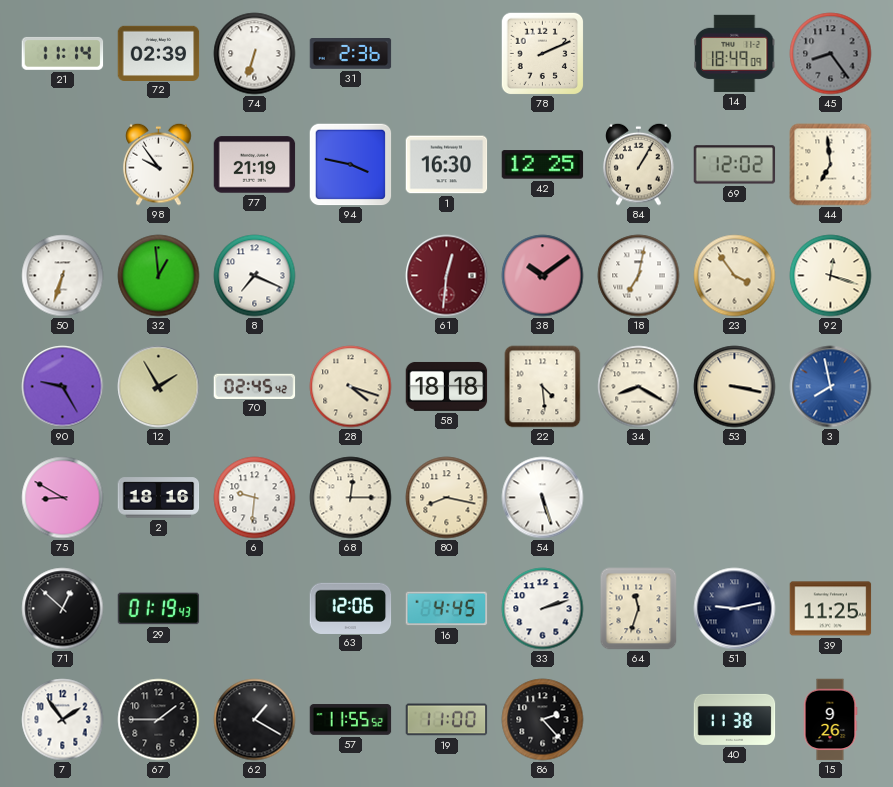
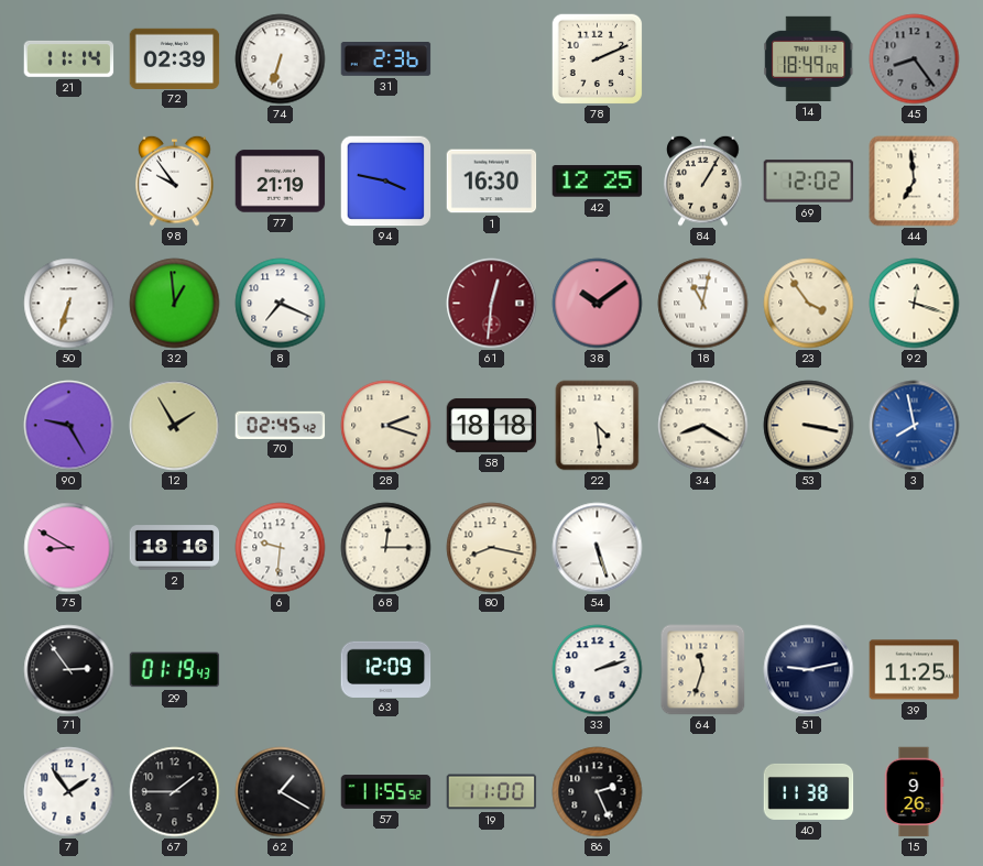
18: 7:02 -> 11:02
28: 4:18 -> 2:18
71: 12:52 -> 2:54
63: 12:06 -> 12:09
16: 4:45 -> none
86: 2:23 -> 2:26
